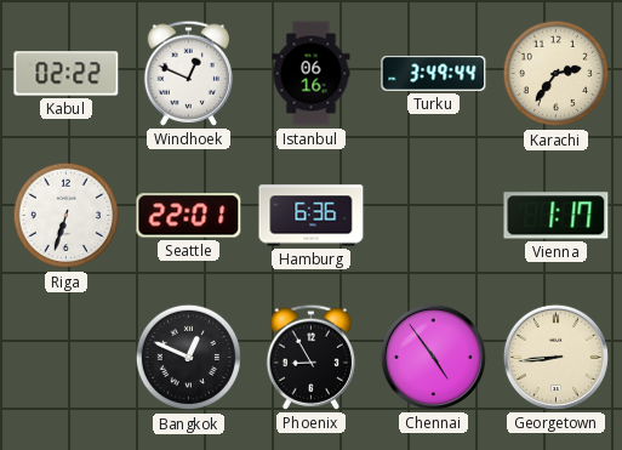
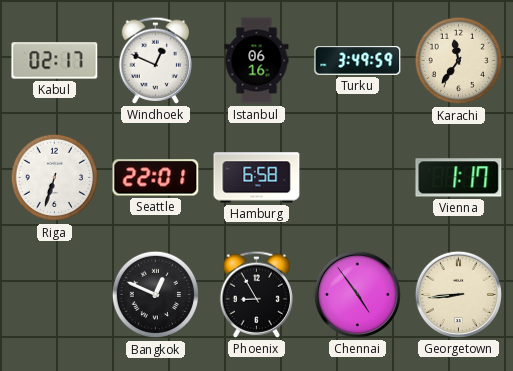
Kabul: 02:22 -> 02:17
Turku: 3:49:44 -> 3:49:59
Karachi: 2:36 -> 11:36
Hamburg: 6:36 -> 6:58
